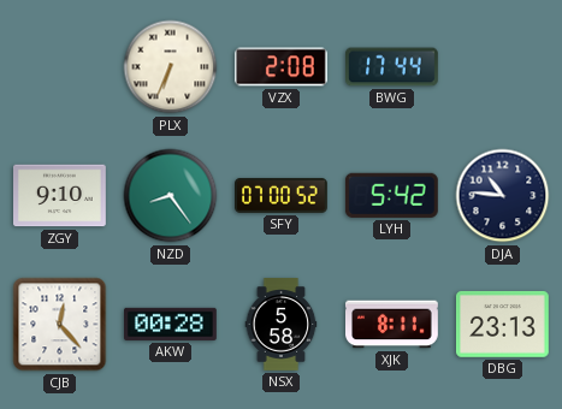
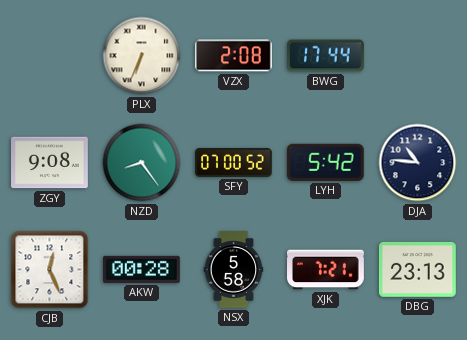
ZGY: 9:10 -> 9:08
CJB: 12:23 -> 12:26
XJK: 8:11 -> 7:21
